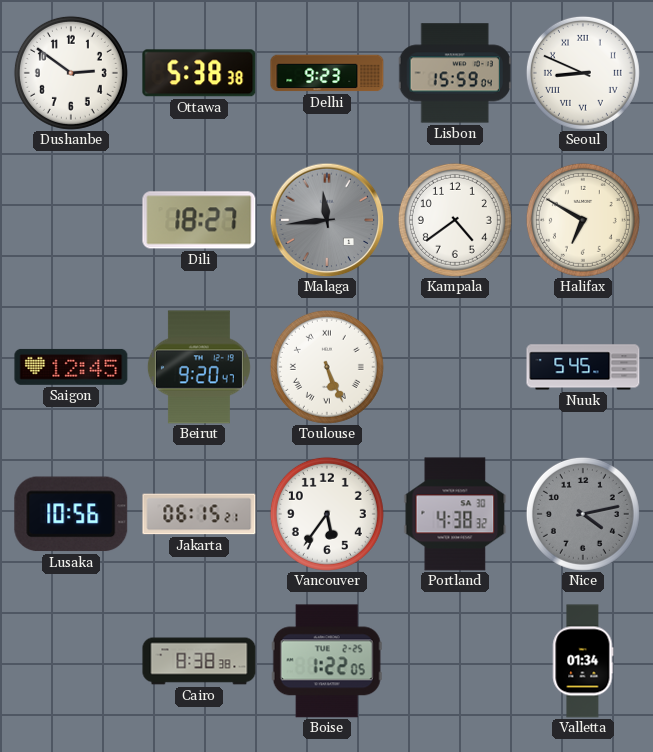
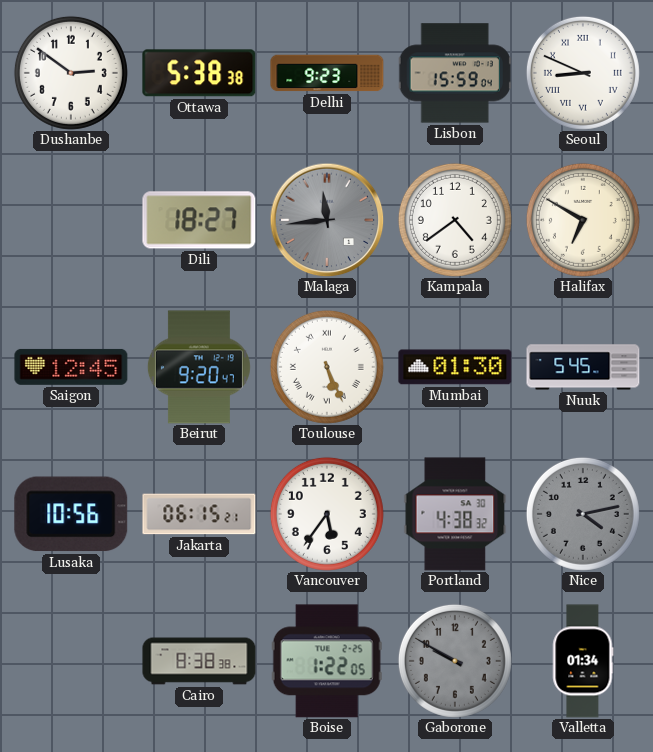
Mumbai: none -> 01:30
Gaborone: none -> 9:50
